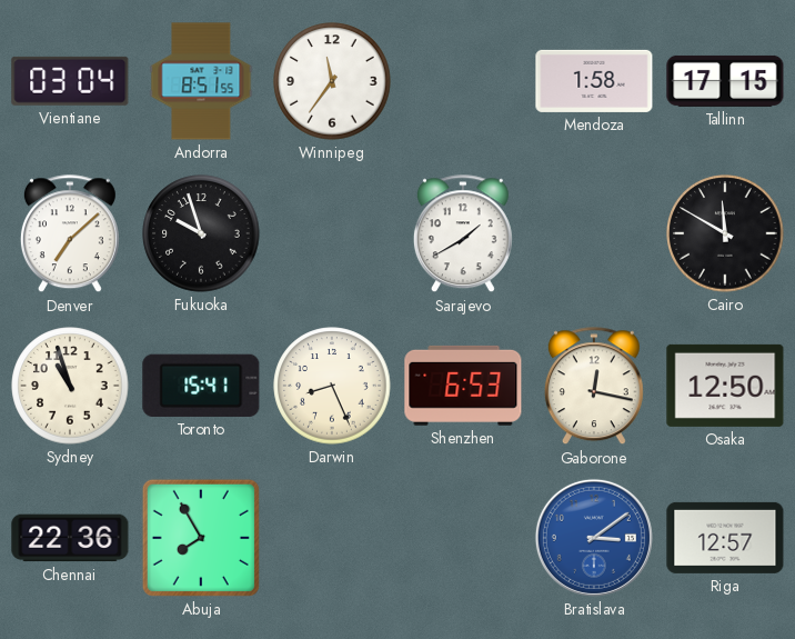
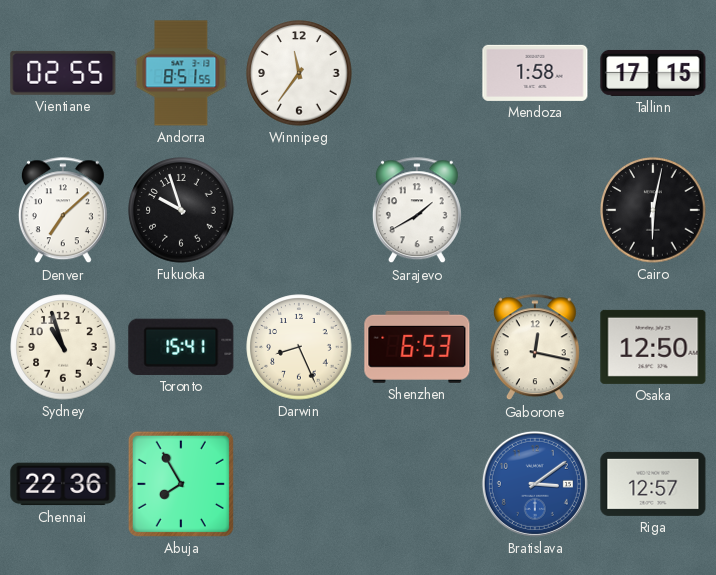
Vientiane: 03:04 -> 02:55
Cairo: 11:50 -> 6:02
